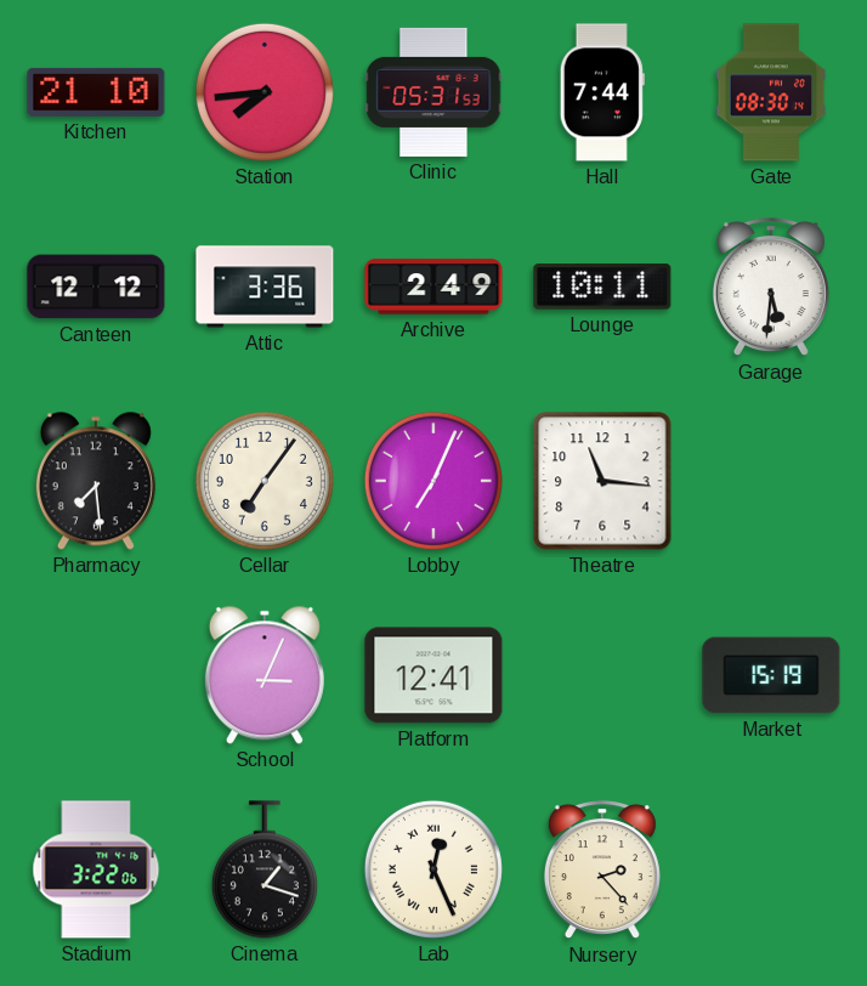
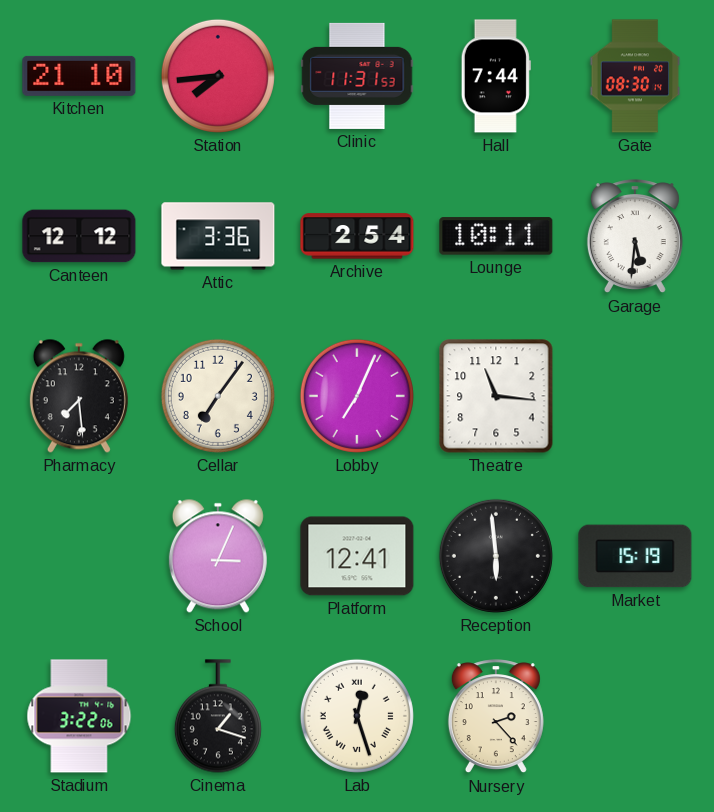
Clinic: 05:31 -> 11:31
Archive: 2:49 -> 2:54
Reception: none -> 5:59
Lab: 12:26 -> 12:27
